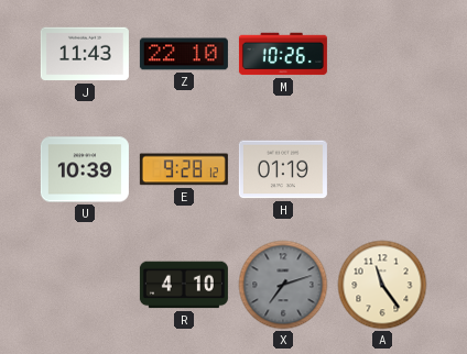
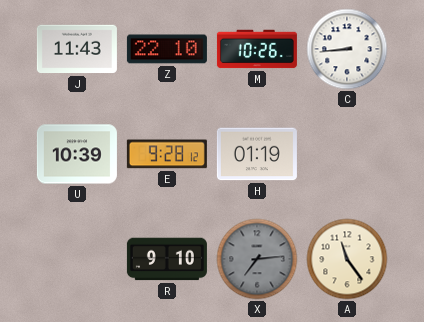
C: none -> 8:44
R: 4:10 -> 9:10
X: 7:12 -> 7:14
